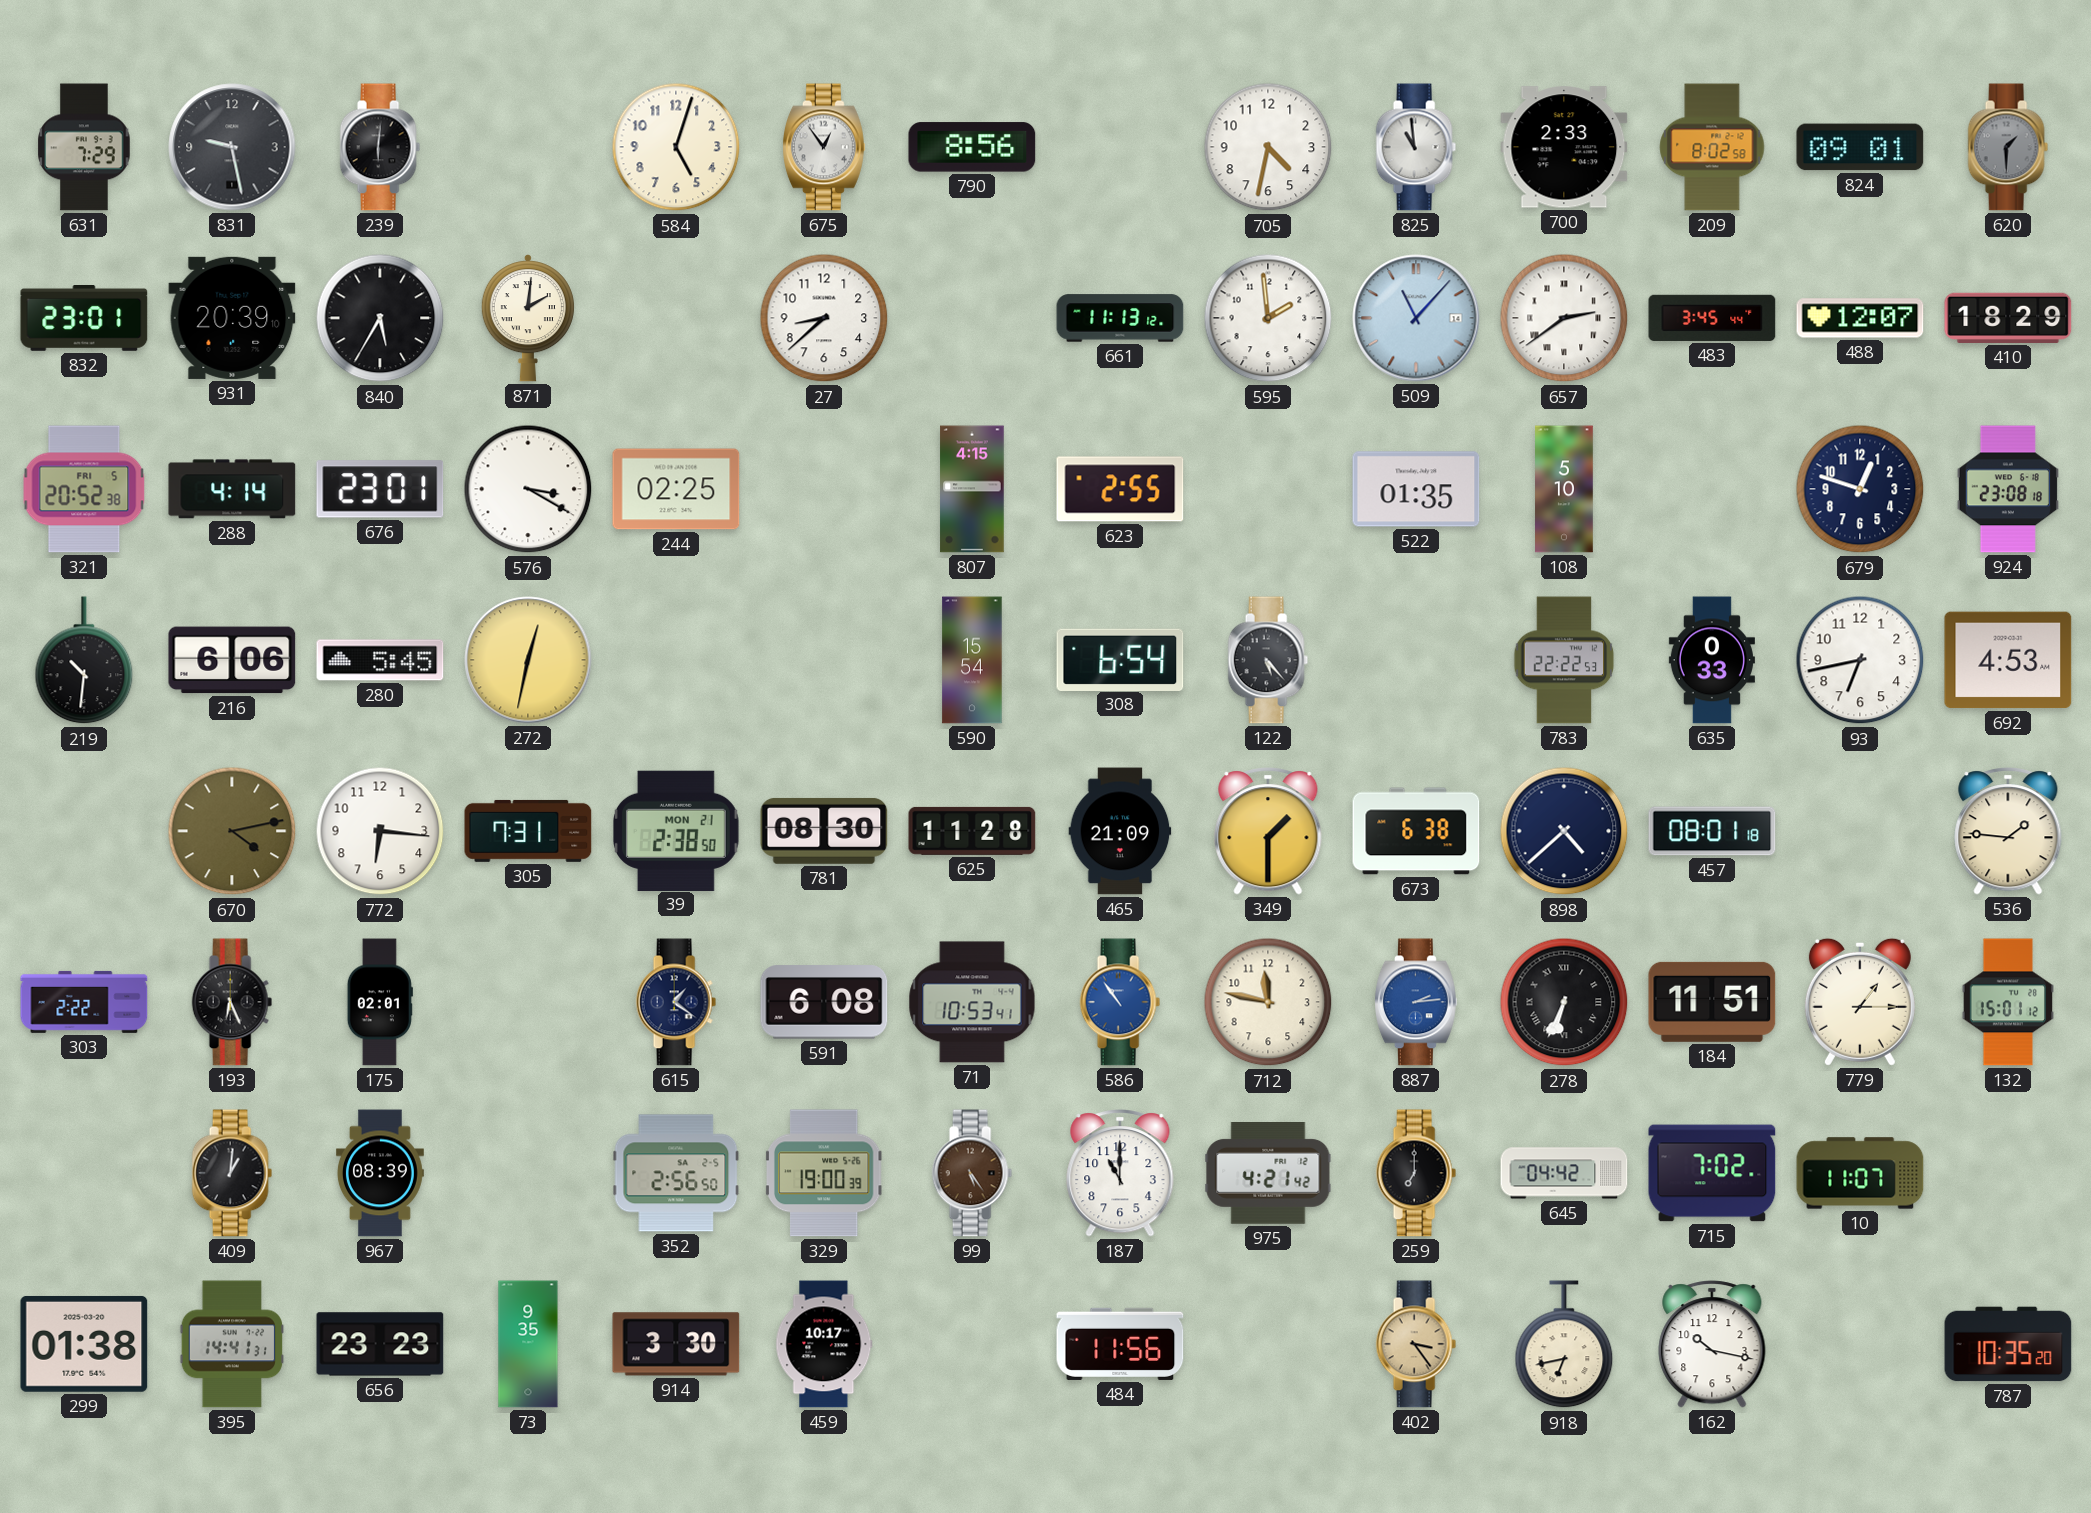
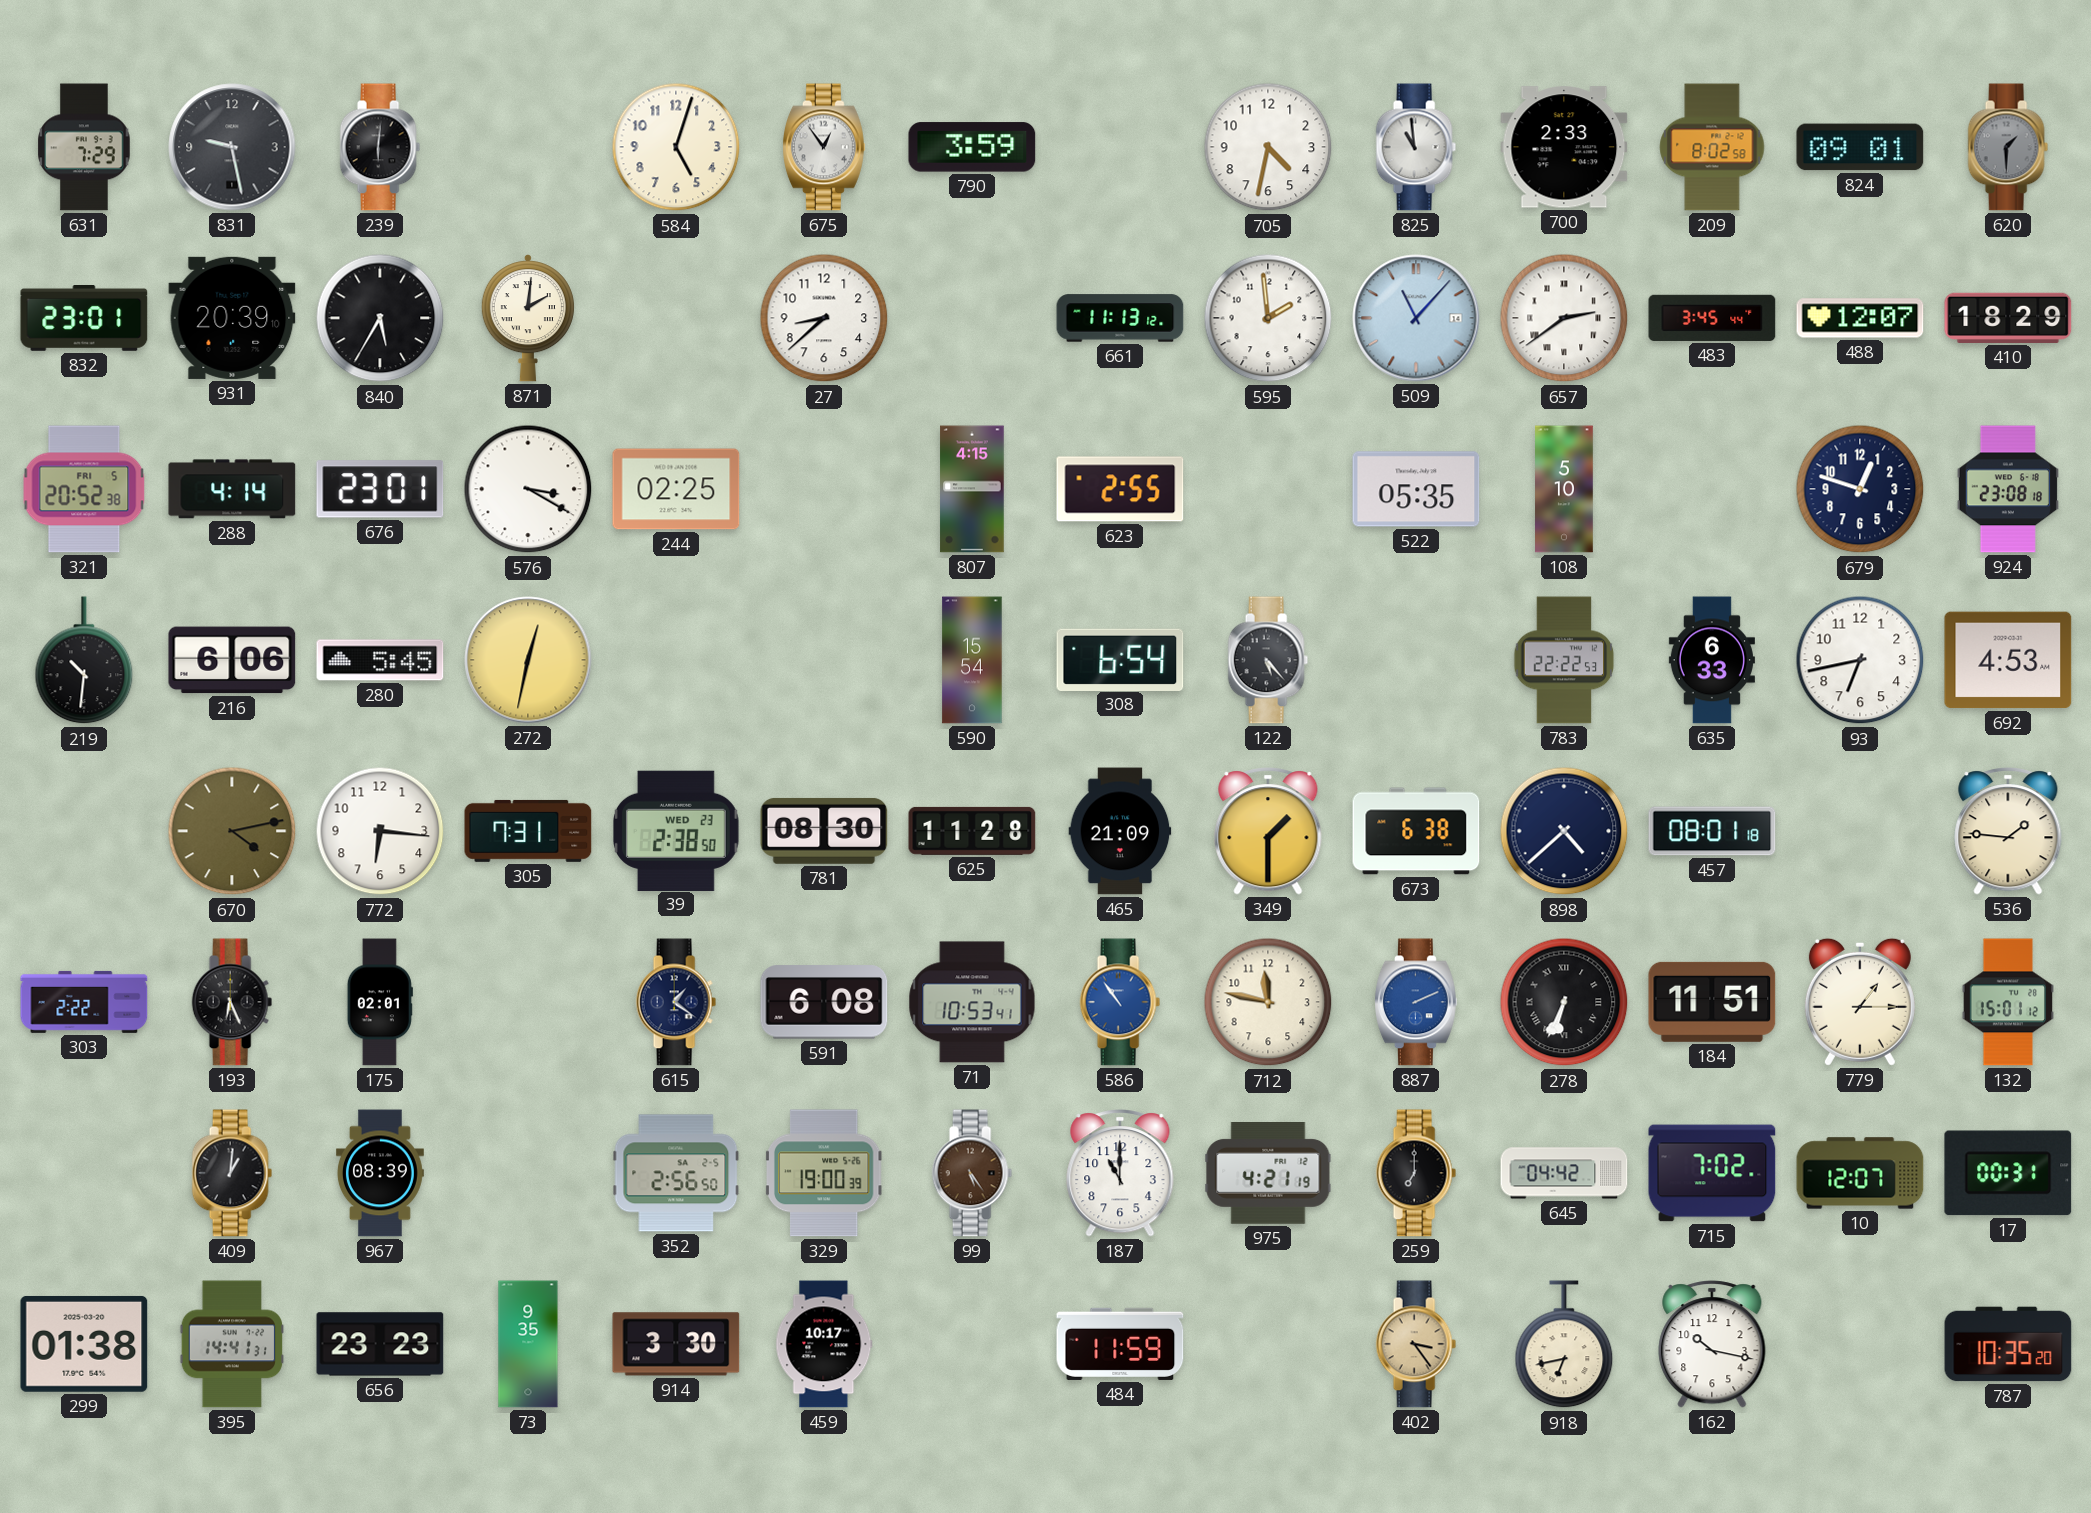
790: 8:56 -> 3:59
522: 01:35 -> 05:35
635: 0:33 -> 6:33
39 date: MON 21 -> WED 23
887: 2:14 -> 2:11
975: 4:21:42 -> 4:21:19
10: 11:07 -> 12:07
17: none -> 00:31
484: 11:56 -> 11:59
